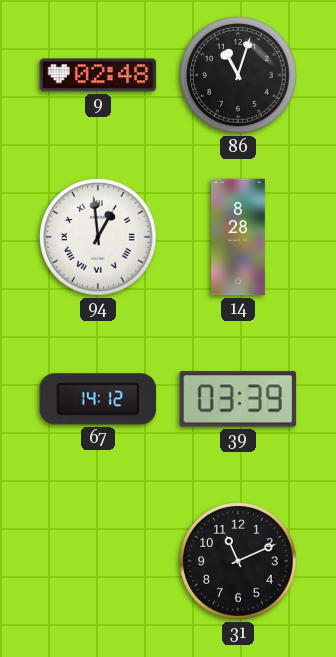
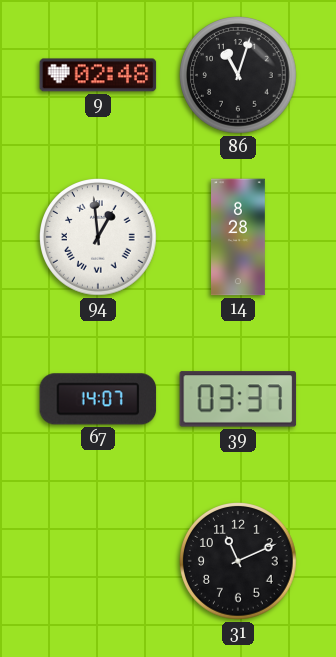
67: 14:12 -> 14:07
39: 03:39 -> 03:37
